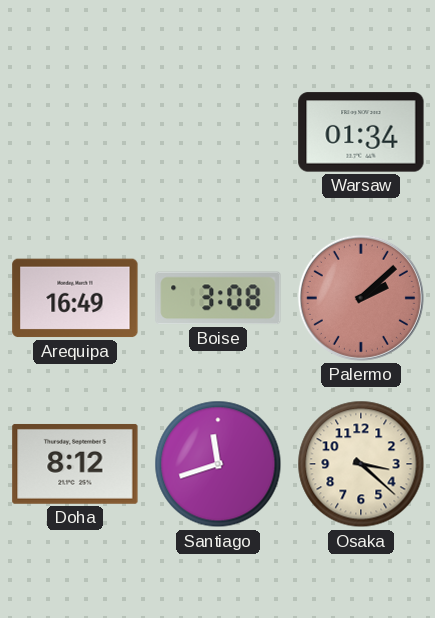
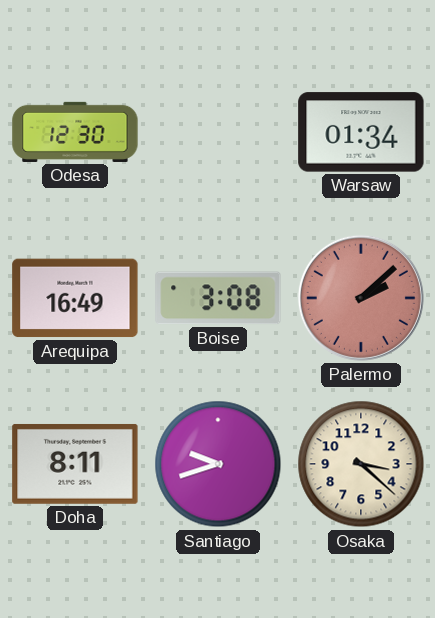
Odesa: none -> 12:30
Doha: 8:12 -> 8:11
Santiago: 11:42 -> 9:42
